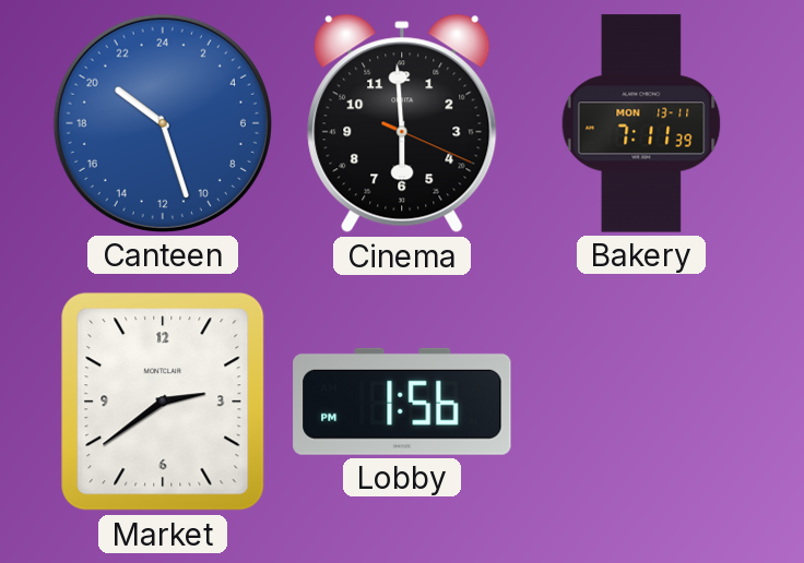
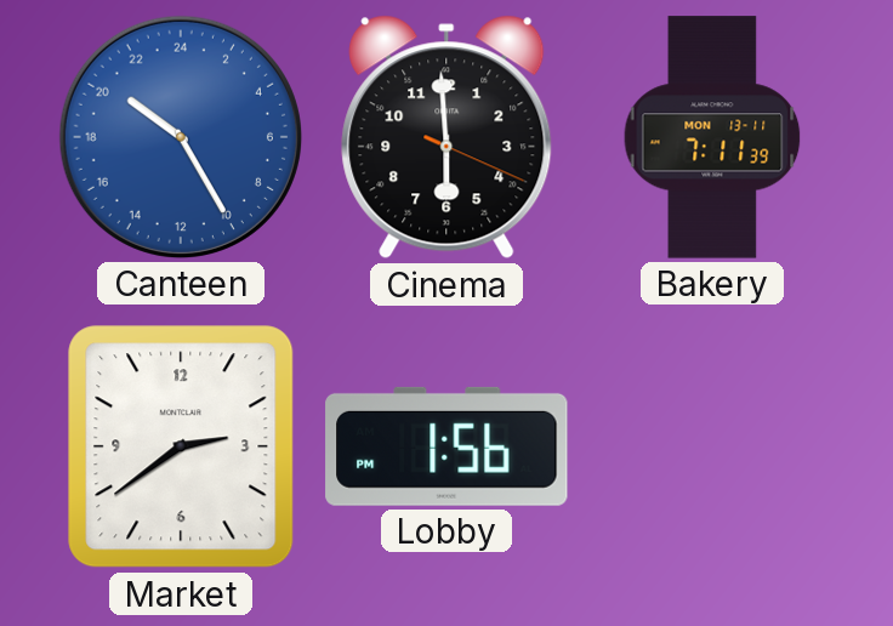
Canteen: 20:27 -> 20:25
